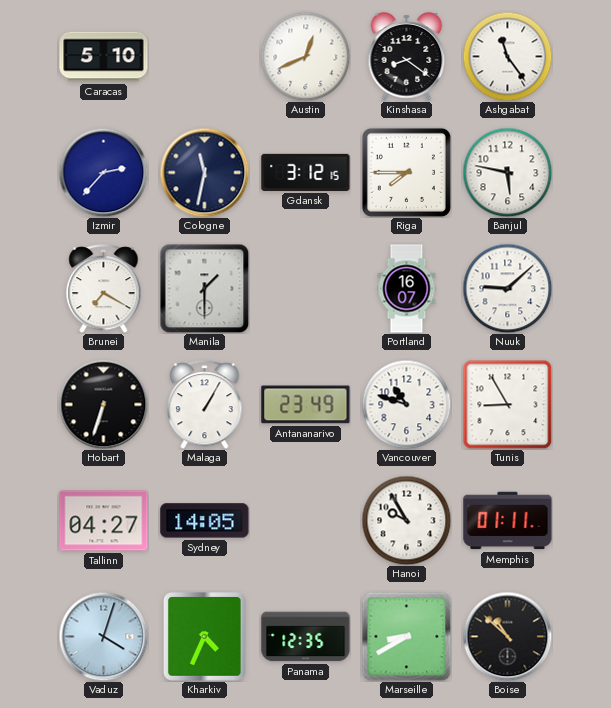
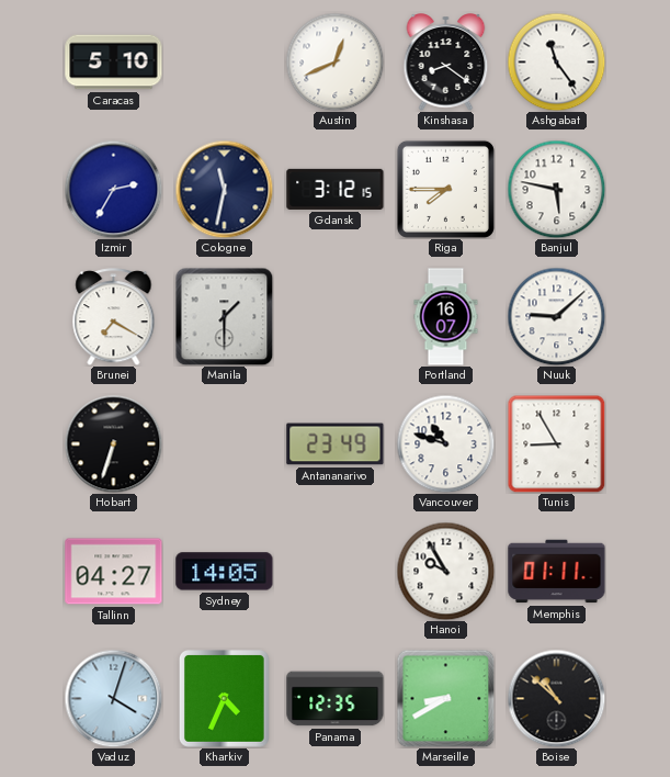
Izmir: 2:37 -> 2:35
Malaga: 1:05 -> none
